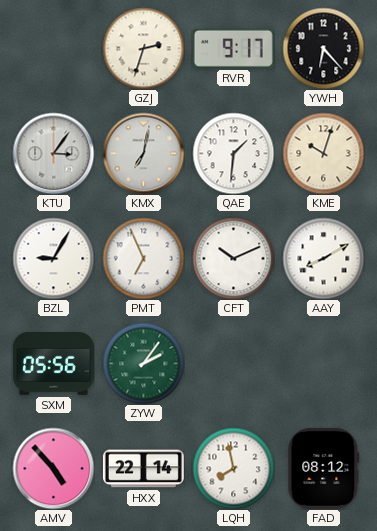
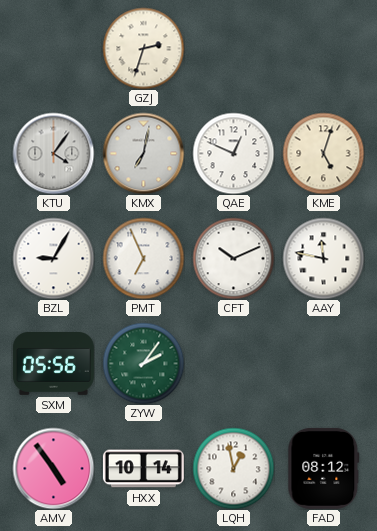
RVR: 9:17 -> none
YWH: 6:23 -> none
KTU: 3:06 -> 4:06
QAE: 1:31 -> 12:49
KME: 10:03 -> 5:03
AAY: 8:10 -> 11:47
AMV: 4:53 -> 4:54
HXX: 22:14 -> 10:14
LQH: 7:58 -> 12:58
